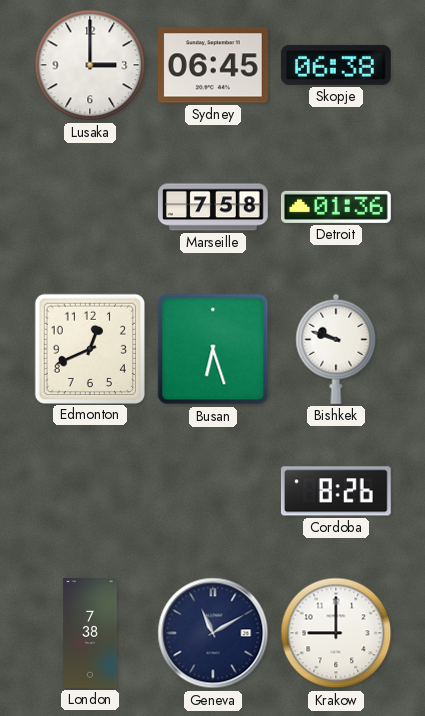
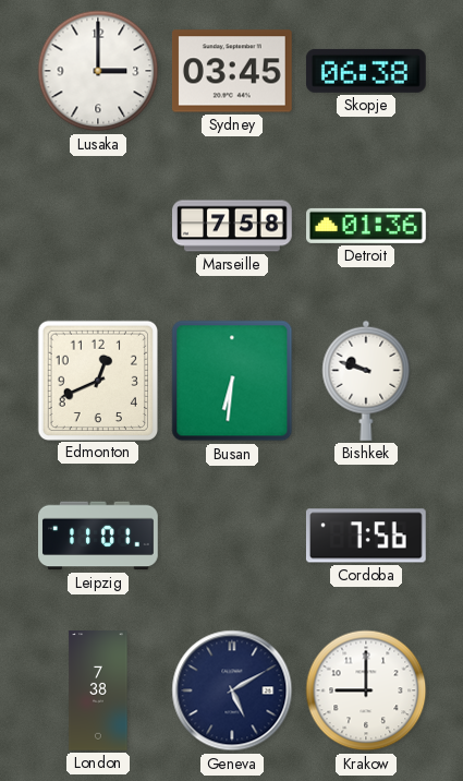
Sydney: 06:45 -> 03:45
Busan: 6:27 -> 6:31
Leipzig: none -> 11:01
Cordoba: 8:26 -> 7:56
Geneva: 11:10 -> 5:10
